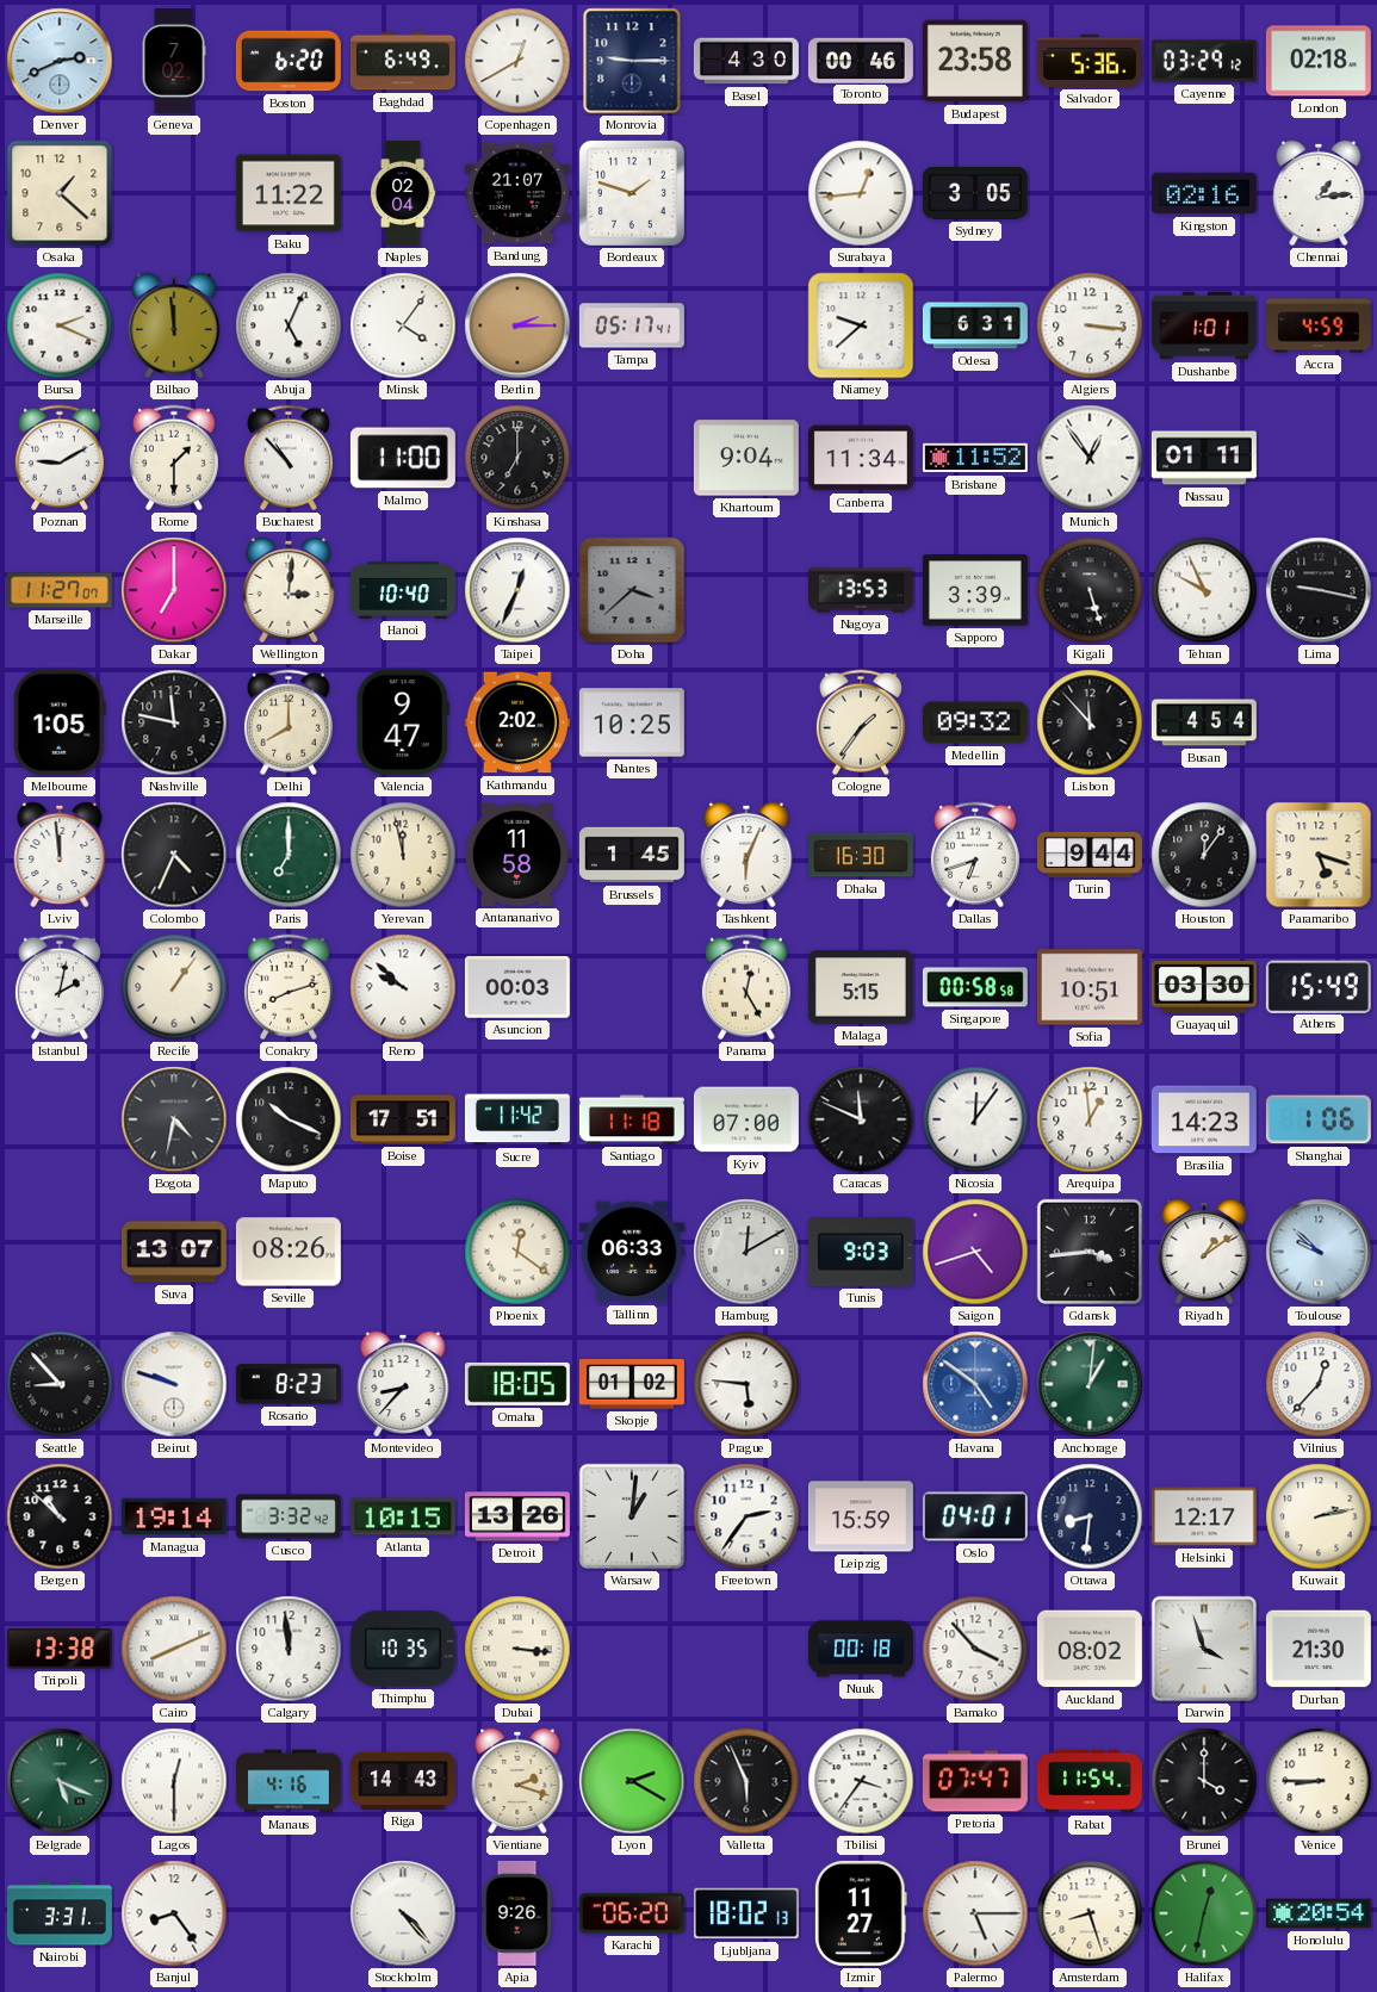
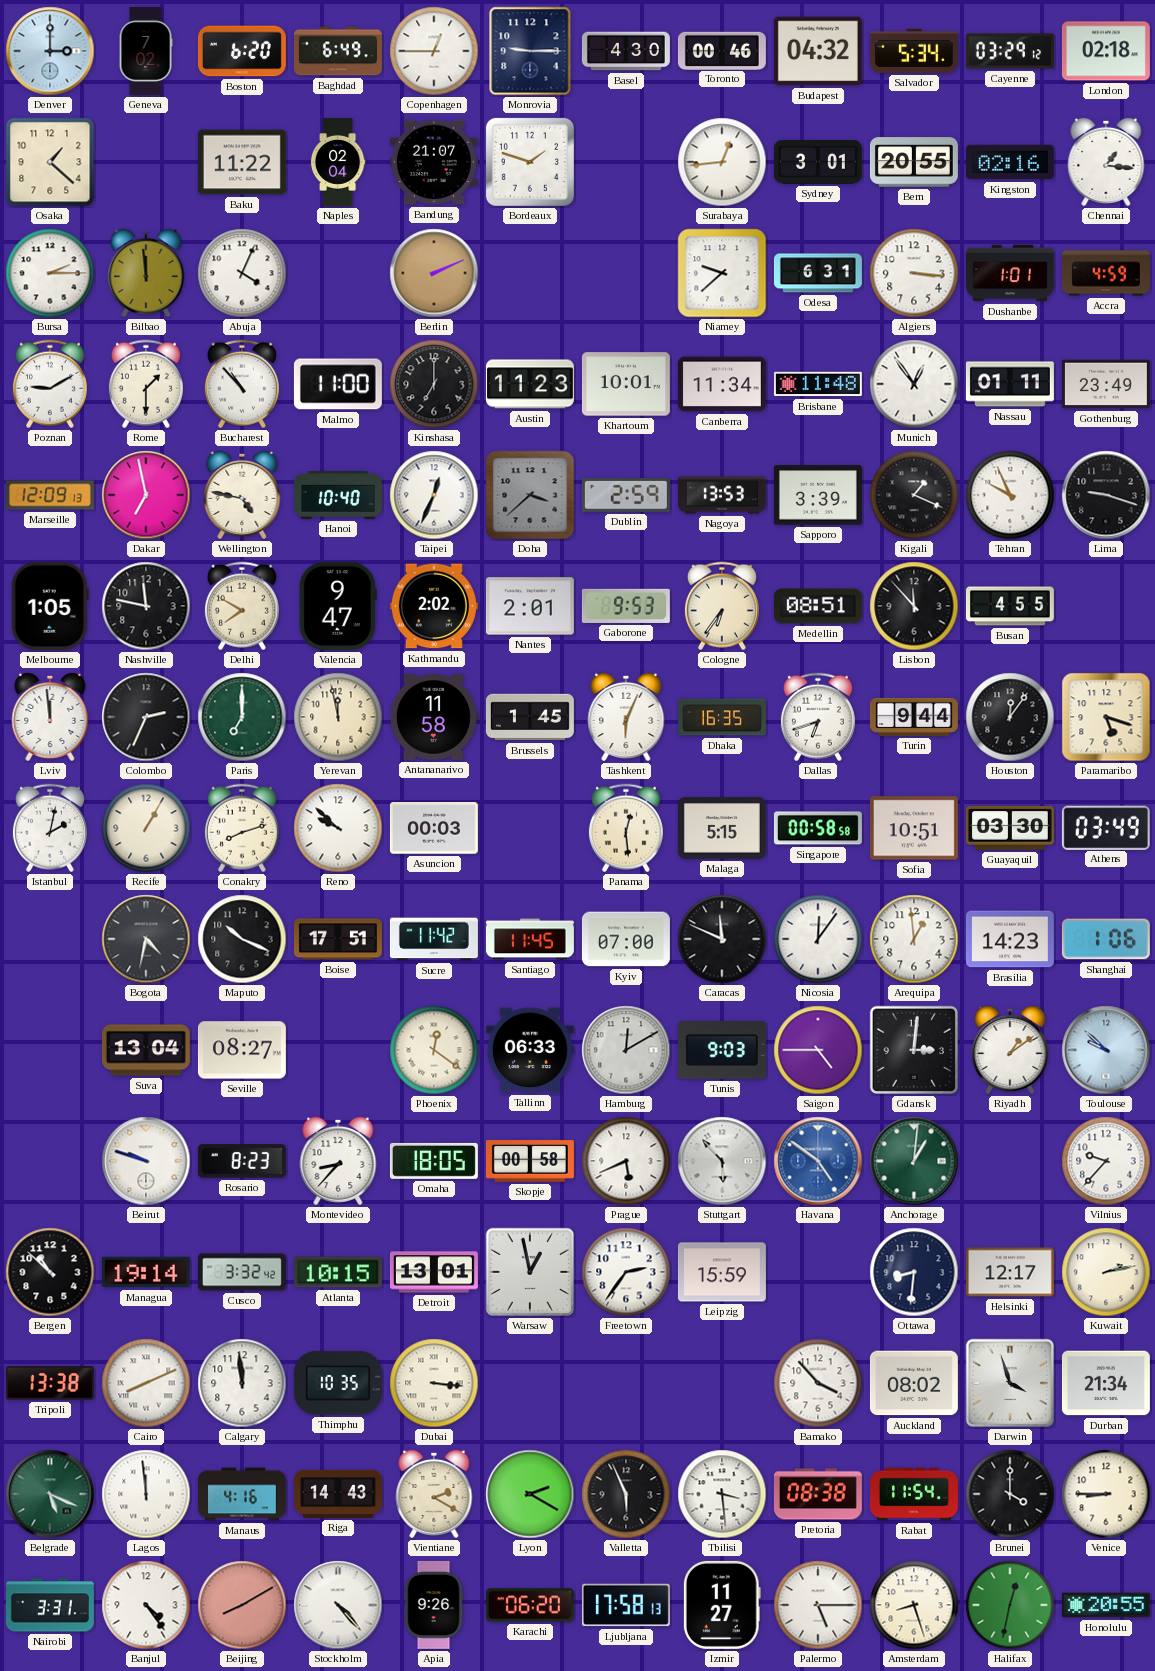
Denver: 2:41 -> 3:00
Copenhagen: 12:40 -> 12:45
Budapest: 23:58 -> 04:32
Salvador: 5:36 -> 5:34
Sydney: 3:05 -> 3:01
Bern: none -> 20:55
Chennai: 1:14 -> 1:16
Bursa: 2:19 -> 2:15
Abuja: 5:04 -> 4:04
Minsk: 4:06 -> none
Berlin: 2:15 -> 2:11
Tampa: 05:17 -> none
Austin: none -> 11:23
Khartoum: 9:04 -> 10:01
Brisbane: 11:52 -> 11:48
Gothenburg: none -> 23:49
Marseille: 11:27 -> 12:09
Dakar: 7:00 -> 6:58
Wellington: 3:01 -> 4:47
Dublin: none -> 2:59
Kigali: 5:27 -> 1:19
Lima: 9:17 -> 9:18
Delhi: 8:00 -> 7:50
Nantes: 10:25 -> 2:01
Gaborone: none -> 9:53
Cologne: 1:36 -> 6:36
Medellin: 09:32 -> 08:51
Busan: 4:54 -> 4:55
Colombo: 4:34 -> 2:34
Dhaka: 16:30 -> 16:35
Recife: 1:06 -> 1:05
Panama: 12:25 -> 12:29
Athens: 15:49 -> 03:49
Santiago: 11:18 -> 11:45
Suva: 13:07 -> 13:04
Seville: 08:26 -> 08:27
Saigon: 4:42 -> 4:45
Gdansk: 3:44 -> 3:01
Seattle: 8:53 -> none
Skopje: 01:02 -> 00:58
Prague: 5:46 -> 5:41
Stuttgart: none -> 5:53
Vilnius: 12:37 -> 9:37
Detroit: 13:26 -> 13:01
Warsaw: 1:01 -> 12:58
Oslo: 04:01 -> none
Nuuk: 00:18 -> none
Durban: 21:30 -> 21:34
Lagos: 12:30 -> 11:59
Vientiane: 2:18 -> 2:20
Tbilisi: 3:36 -> 3:29
Pretoria: 07:47 -> 08:38
Banjul: 8:24 -> 4:24
Beijing: none -> 8:10
Ljubljana: 18:02 -> 17:58
Honolulu: 20:54 -> 20:55
